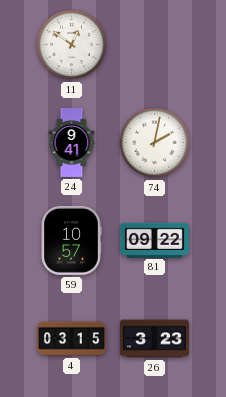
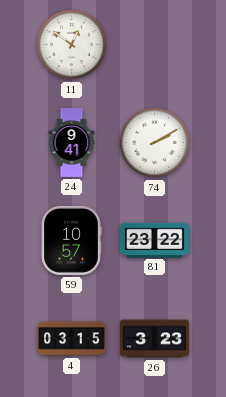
74: 2:02 -> 2:10
81: 09:22 -> 23:22
